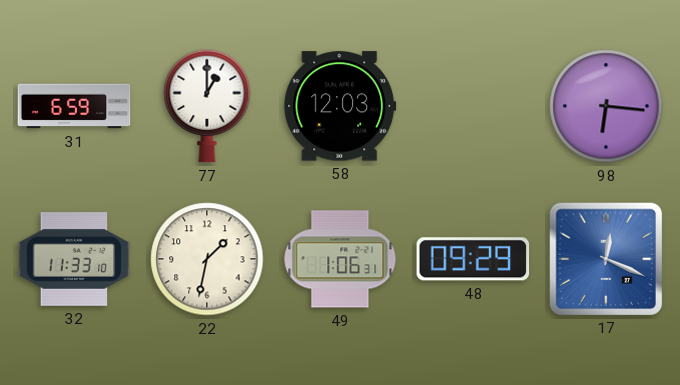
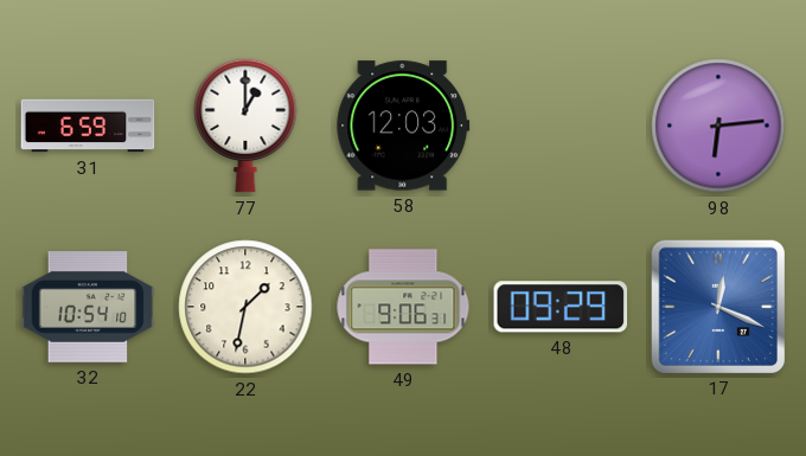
98: 6:16 -> 6:14
32: 11:33 -> 10:54
49: 1:06 -> 9:06
